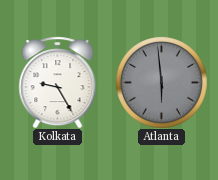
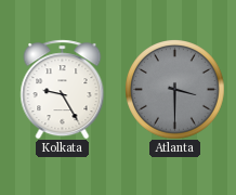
Atlanta: 5:59 -> 3:30
